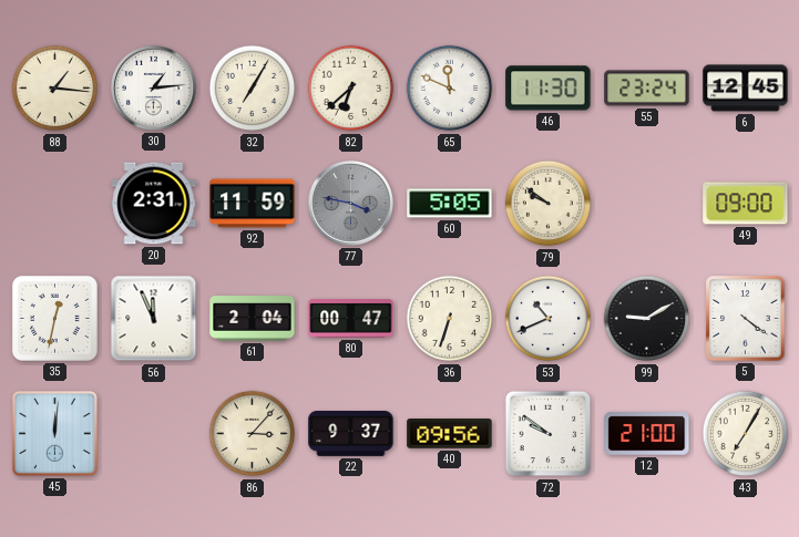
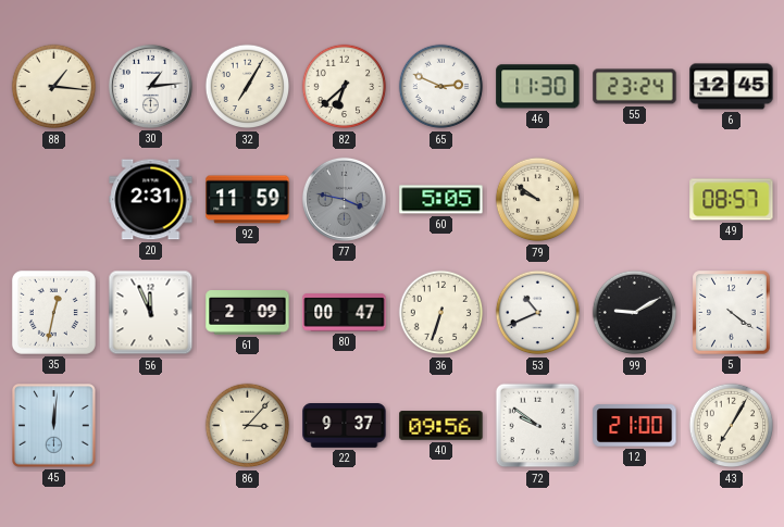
65: 11:49 -> 2:49
49: 09:00 -> 08:57
61: 2:04 -> 2:09
